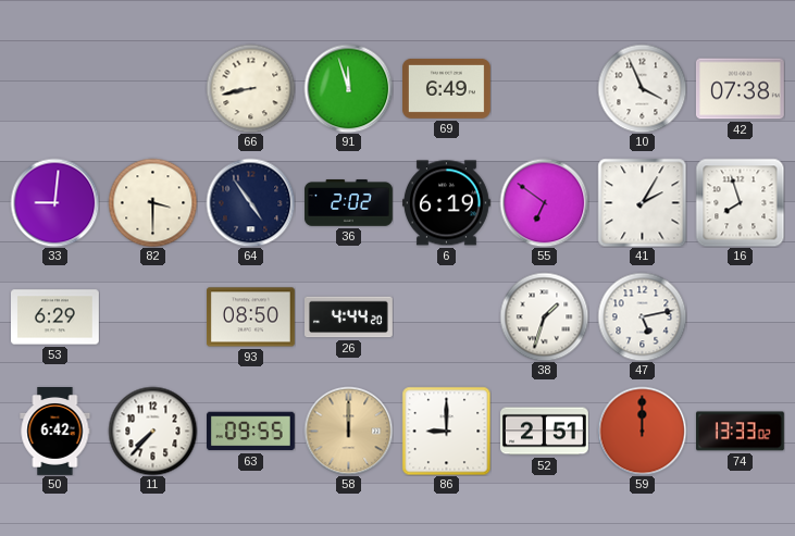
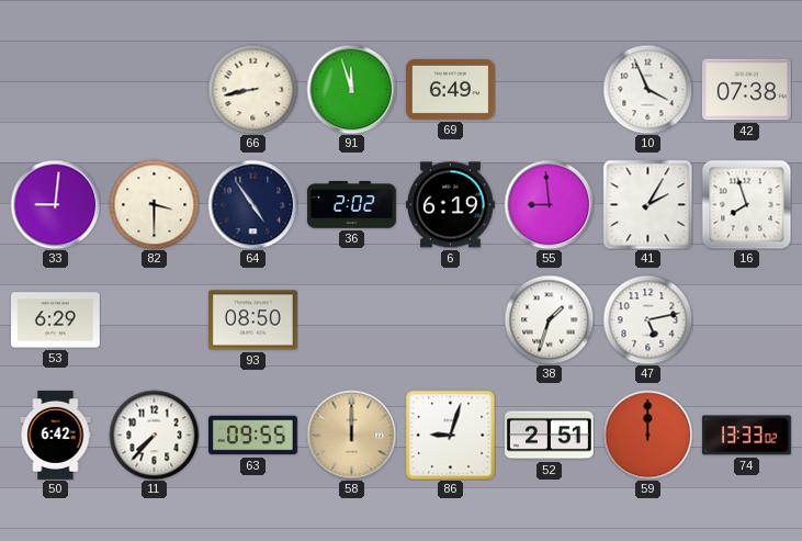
55: 6:51 -> 8:59
26: 4:44 -> none
86: 9:00 -> 9:03
